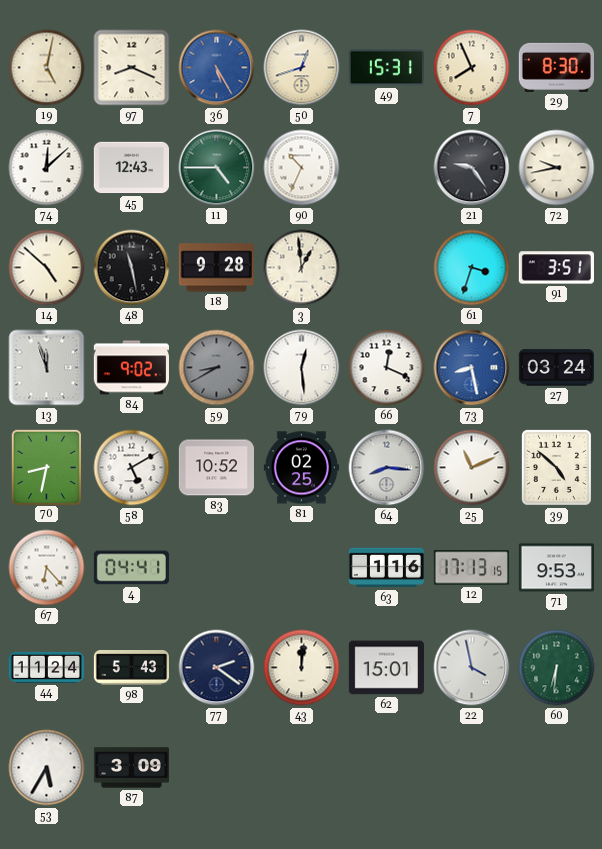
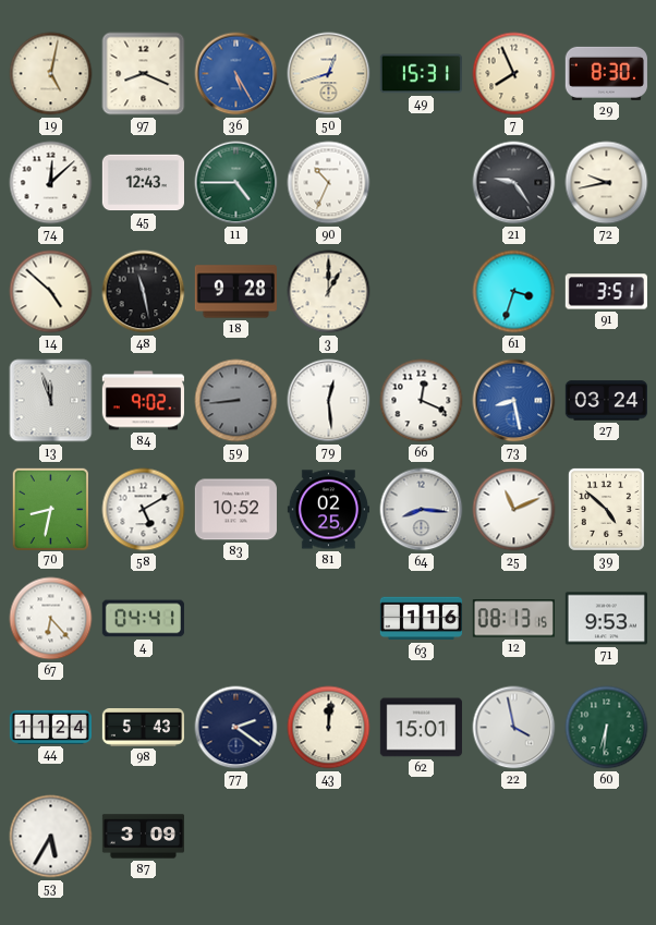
3: 12:59 -> 1:00
59: 8:40 -> 8:44
12: 17:13 -> 08:13
